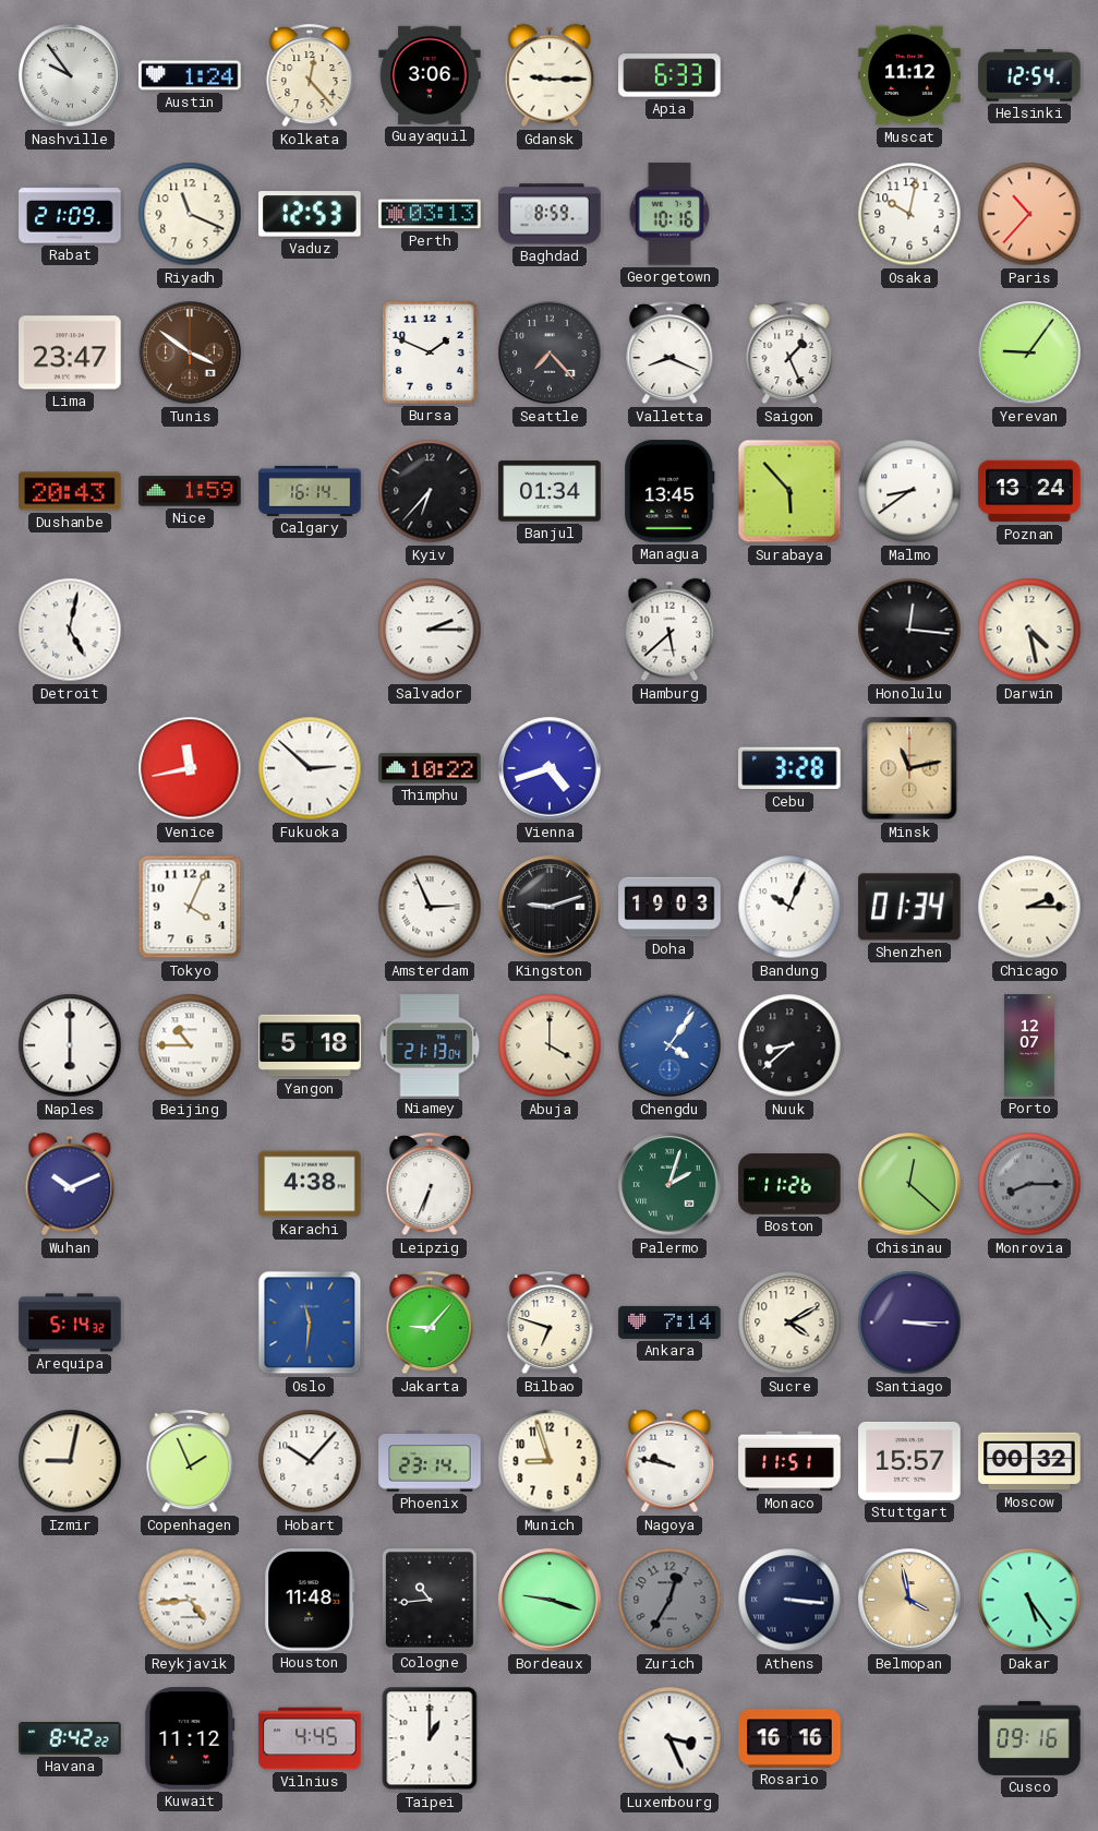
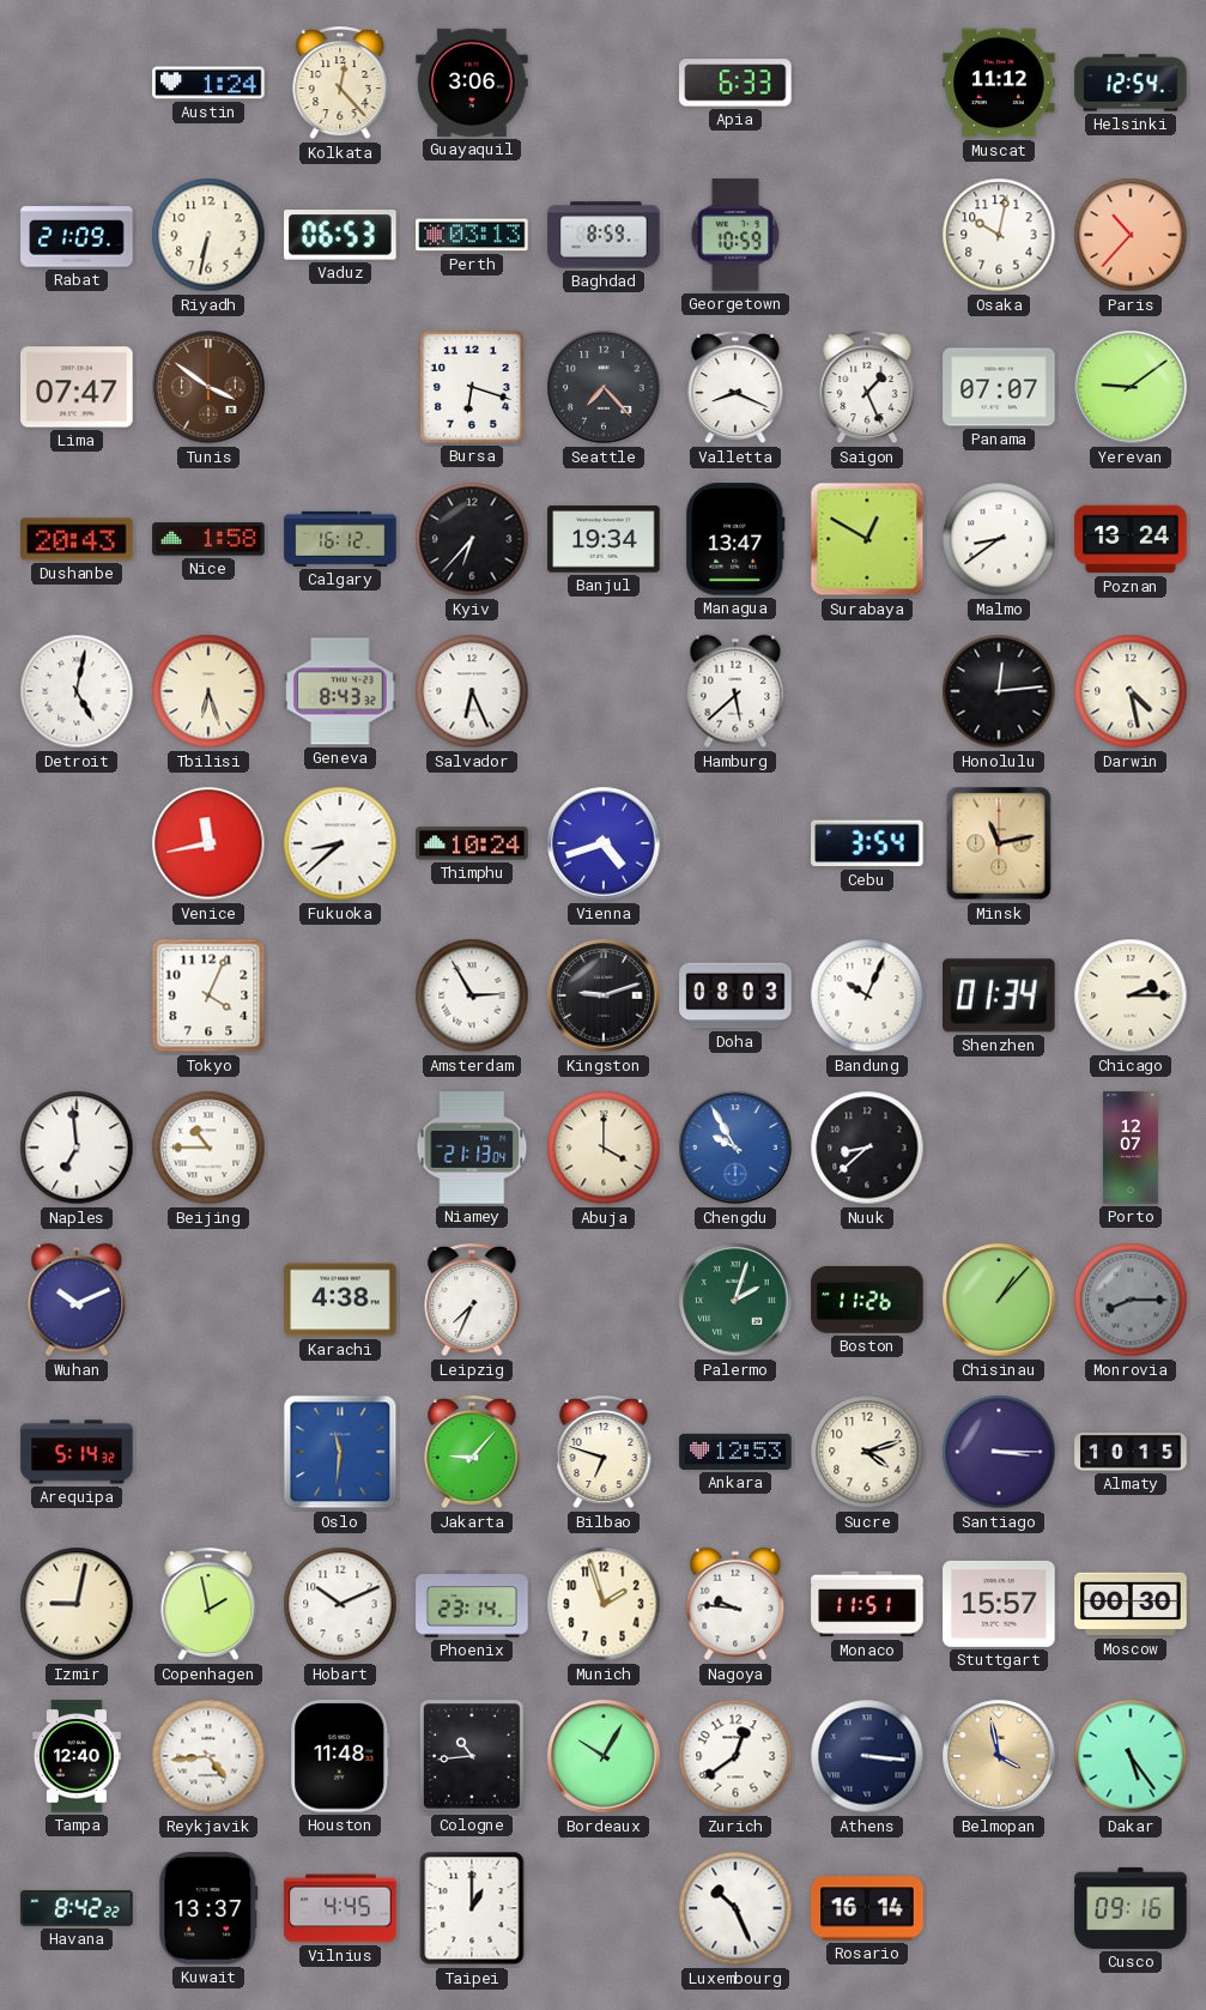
Nashville: 9:54 -> none
Gdansk: 9:15 -> none
Riyadh: 11:19 -> 6:32
Vaduz: 12:53 -> 06:53
Georgetown: 10:16 -> 10:59
Lima: 23:47 -> 07:47
Bursa: 1:49 -> 6:18
Panama: none -> 07:07
Yerevan: 9:06 -> 9:09
Nice: 1:59 -> 1:58
Calgary: 16:14 -> 16:12
Banjul: 01:34 -> 19:34
Managua: 13:45 -> 13:47
Surabaya: 5:53 -> 12:50
Tbilisi: none -> 6:27
Geneva: none -> 8:43
Salvador: 2:15 -> 6:26
Honolulu: 12:16 -> 12:14
Fukuoka: 2:52 -> 8:38
Thimphu: 10:22 -> 10:24
Cebu: 3:28 -> 3:54
Amsterdam: 2:56 -> 2:55
Doha: 19:03 -> 08:03
Naples: 6:00 -> 6:59
Yangon: 5:18 -> none
Chengdu: 4:06 -> 9:55
Leipzig: 6:34 -> 7:34
Chisinau: 12:22 -> 1:07
Ankara: 7:14 -> 12:53
Sucre: 4:10 -> 4:12
Almaty: none -> 10:15
Copenhagen: 1:56 -> 1:58
Hobart: 10:07 -> 10:11
Munich: 8:57 -> 1:57
Nagoya: 9:47 -> 9:46
Moscow: 00:32 -> 00:30
Tampa: none -> 12:40
Bordeaux: 9:18 -> 10:05
Zurich: 12:35 -> 12:39
Zurich dial: grey -> white
Kuwait: 11:12 -> 13:37
Luxembourg: 3:26 -> 10:26
Rosario: 16:16 -> 16:14
